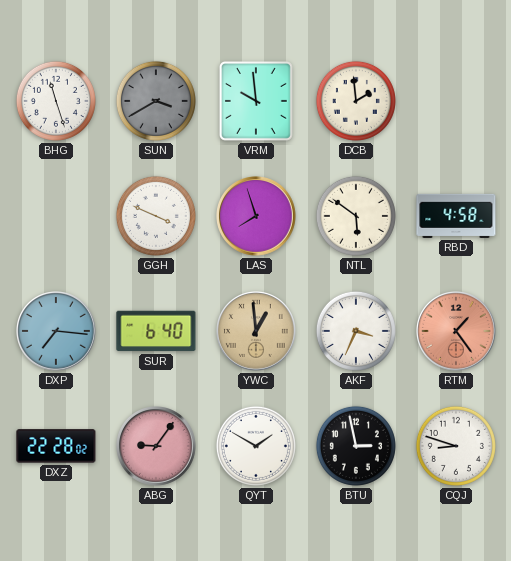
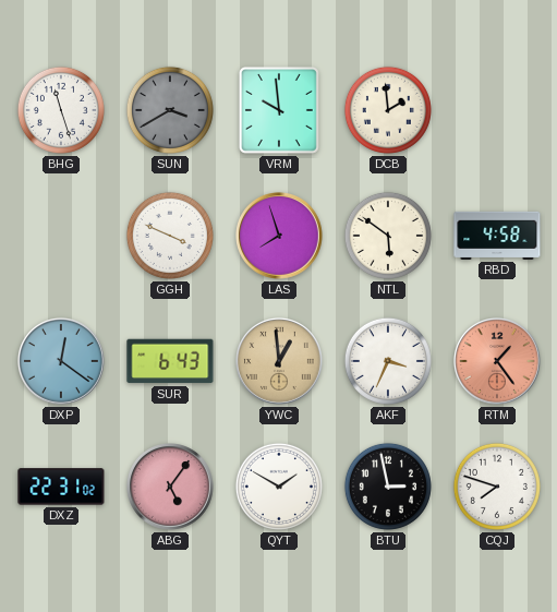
DXP: 7:16 -> 12:21
SUR: 6:40 -> 6:43
DXZ: 22:28 -> 22:31
ABG: 9:06 -> 5:06
CQJ: 8:48 -> 7:48
